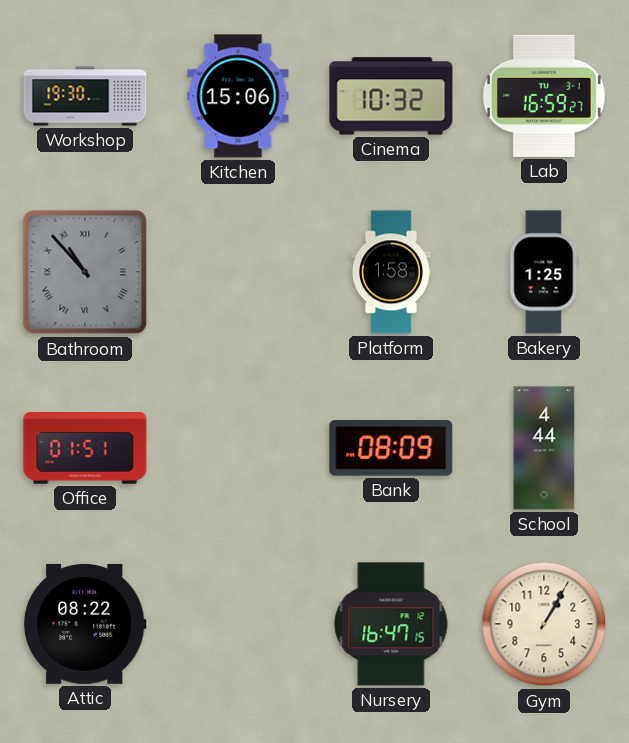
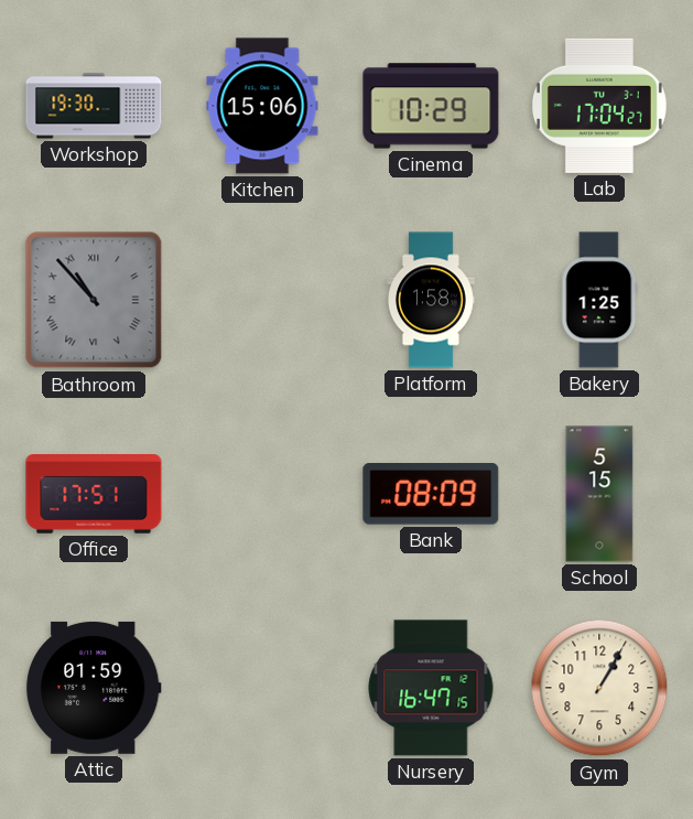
Cinema: 10:32 -> 10:29
Lab: 16:59 -> 17:04
Office: 01:51 -> 17:51
School: 4:44 -> 5:15
Attic: 08:22 -> 01:59
